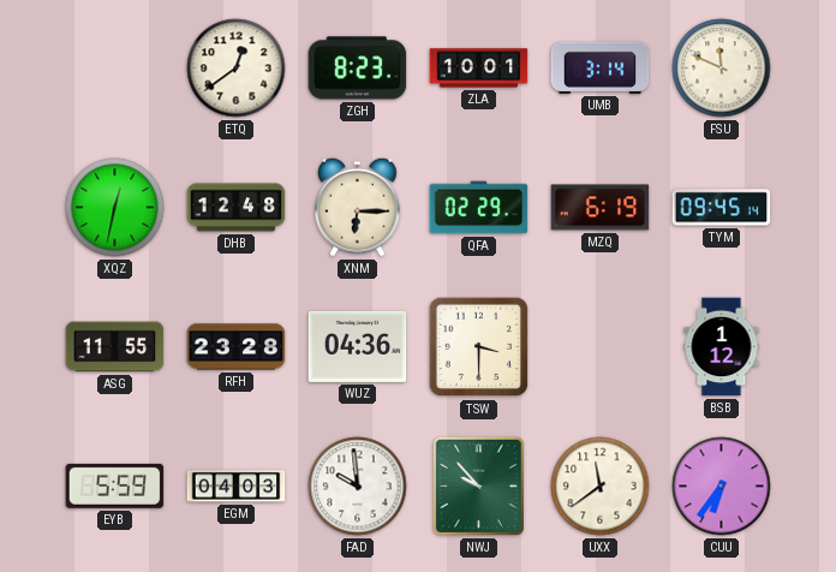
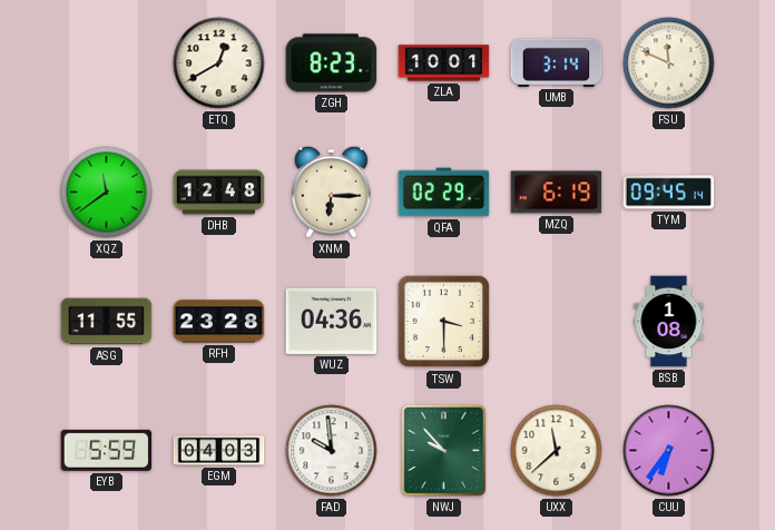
ETQ: 12:39 -> 12:40
XQZ: 12:32 -> 11:39
BSB: 1:12 -> 1:08
UXX: 11:39 -> 11:38
